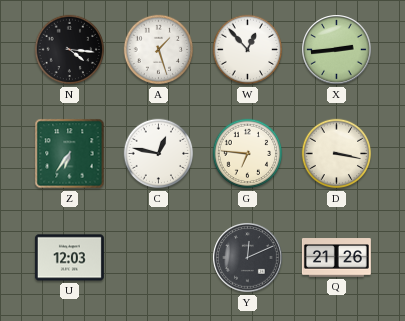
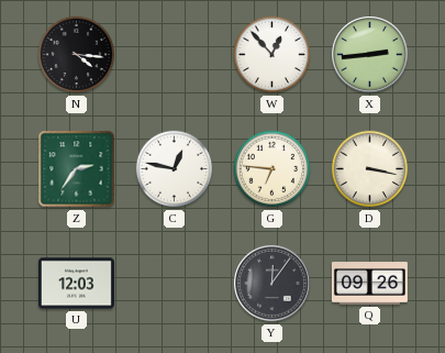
A: 1:27 -> none
Z: 6:36 -> 2:36
Y: 12:11 -> 12:06
Q: 21:26 -> 09:26
